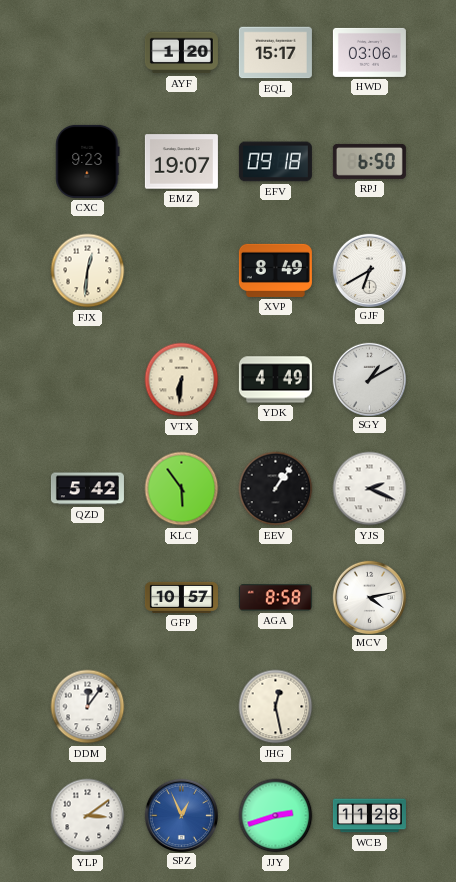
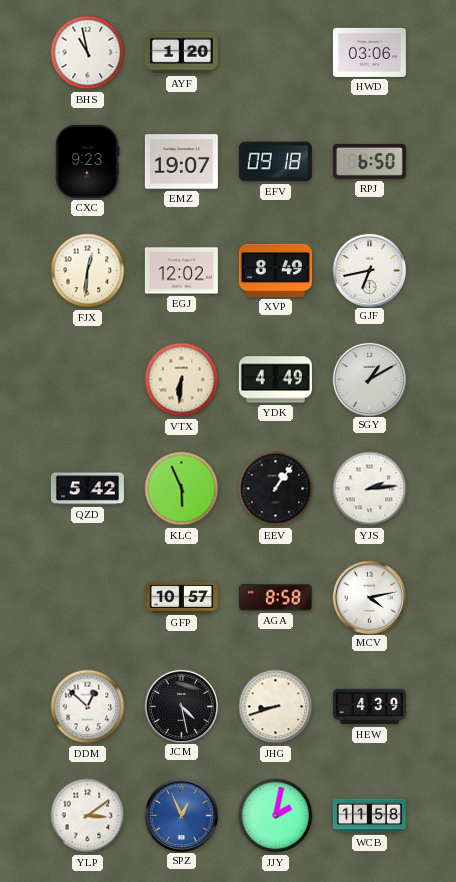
BHS: none -> 10:58
EQL: 15:17 -> none
EGJ: none -> 12:02
GJF: 6:40 -> 6:43
KLC: 5:54 -> 5:56
YJS: 2:19 -> 2:14
DDM: 12:06 -> 12:52
JCM: none -> 4:28
JHG: 12:28 -> 8:42
HEW: none -> 4:39
JJY: 2:42 -> 2:02
WCB: 11:28 -> 11:58
